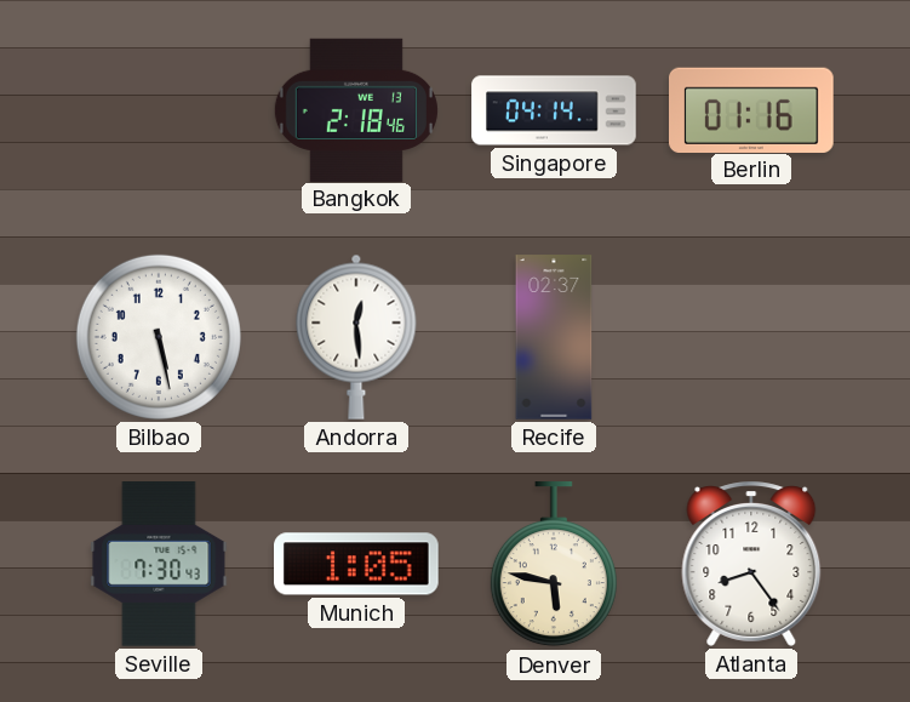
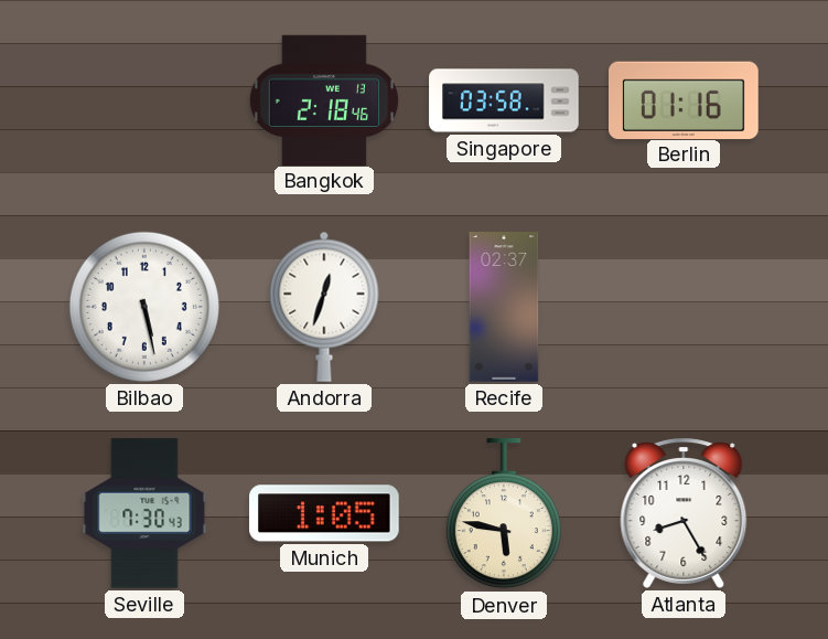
Singapore: 04:14 -> 03:58
Andorra: 12:29 -> 12:33
Atlanta: 8:24 -> 8:25
